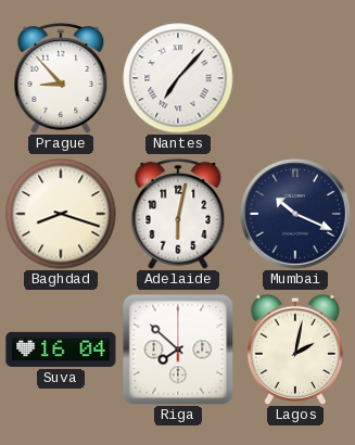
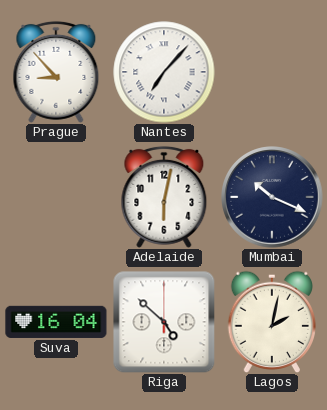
Baghdad: 8:18 -> none
Riga: 7:52 -> 4:52
